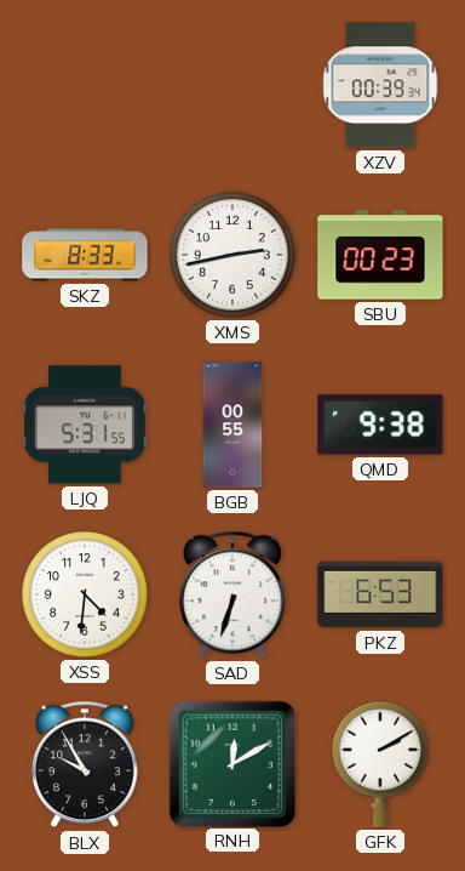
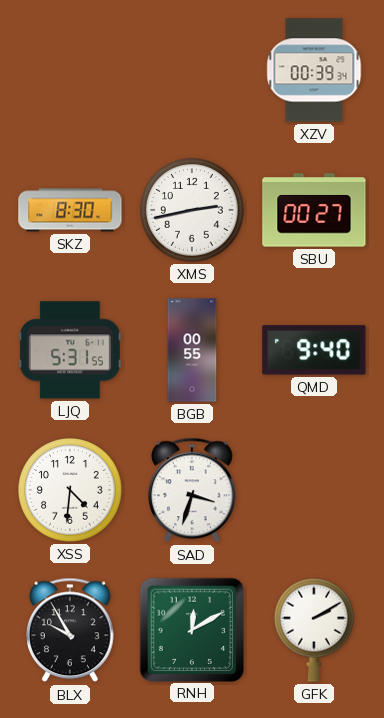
SKZ: 8:33 -> 8:30
SBU: 00:23 -> 00:27
QMD: 9:38 -> 9:40
SAD: 6:33 -> 3:33
PKZ: 6:53 -> none
